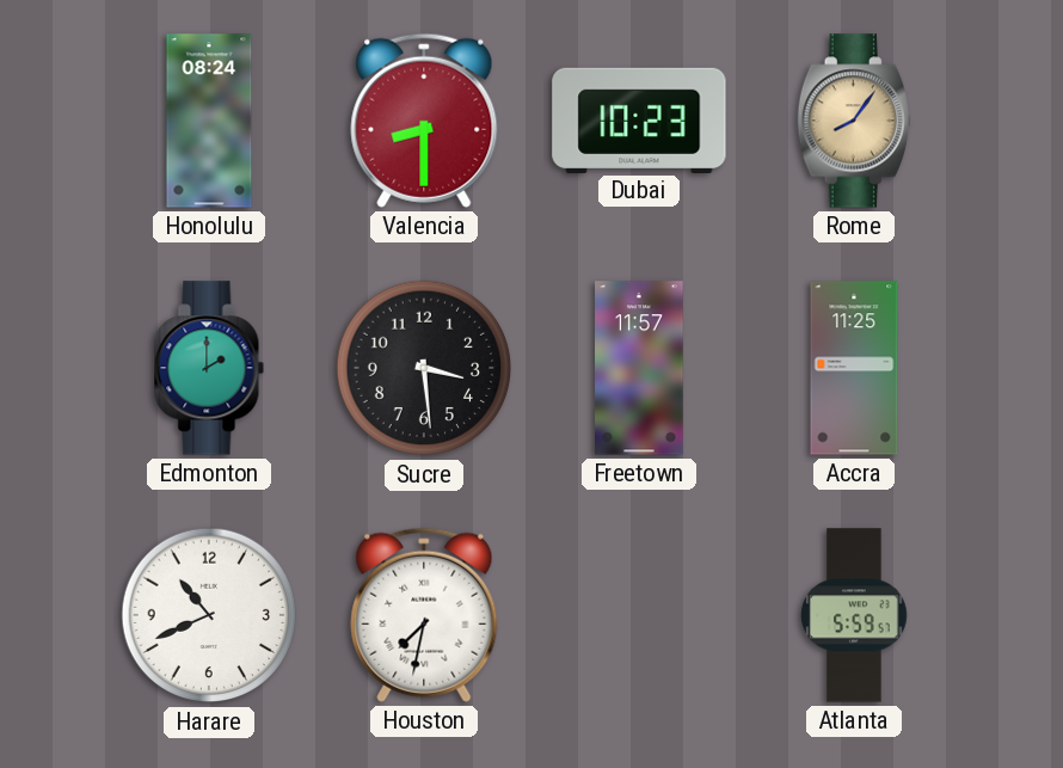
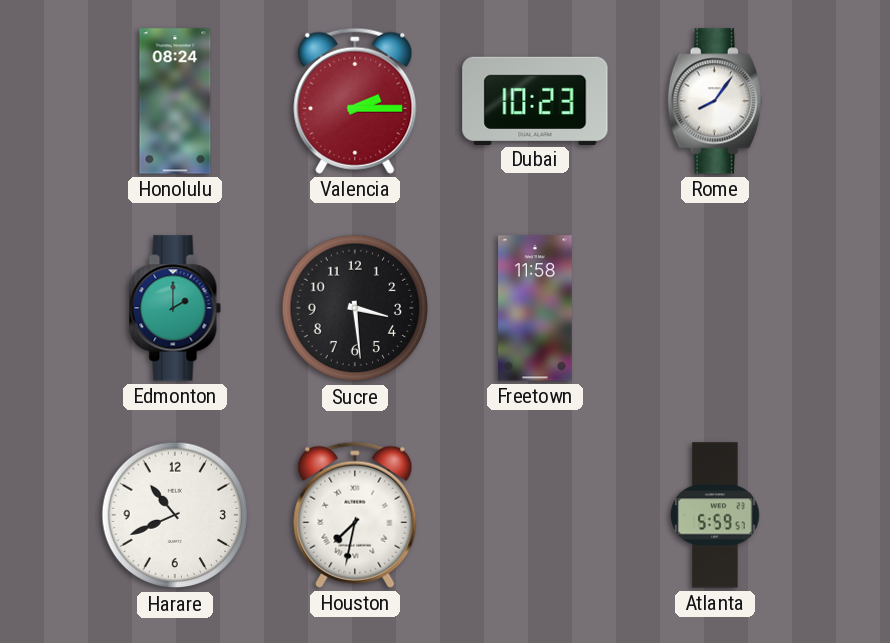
Valencia: 8:30 -> 2:15
Rome dial: champagne -> white
Freetown: 11:57 -> 11:58
Accra: 11:25 -> none
